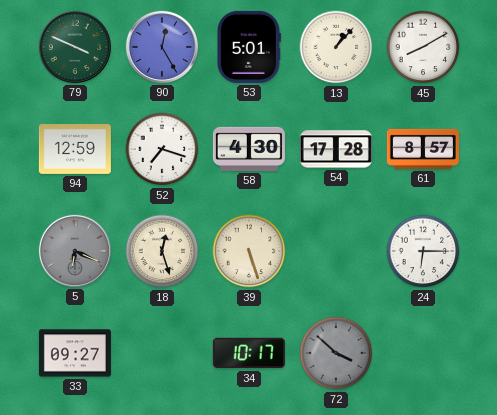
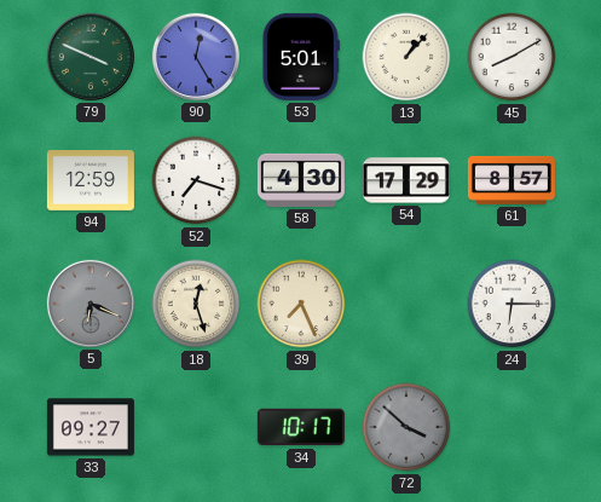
54: 17:28 -> 17:29
39: 5:27 -> 7:26
